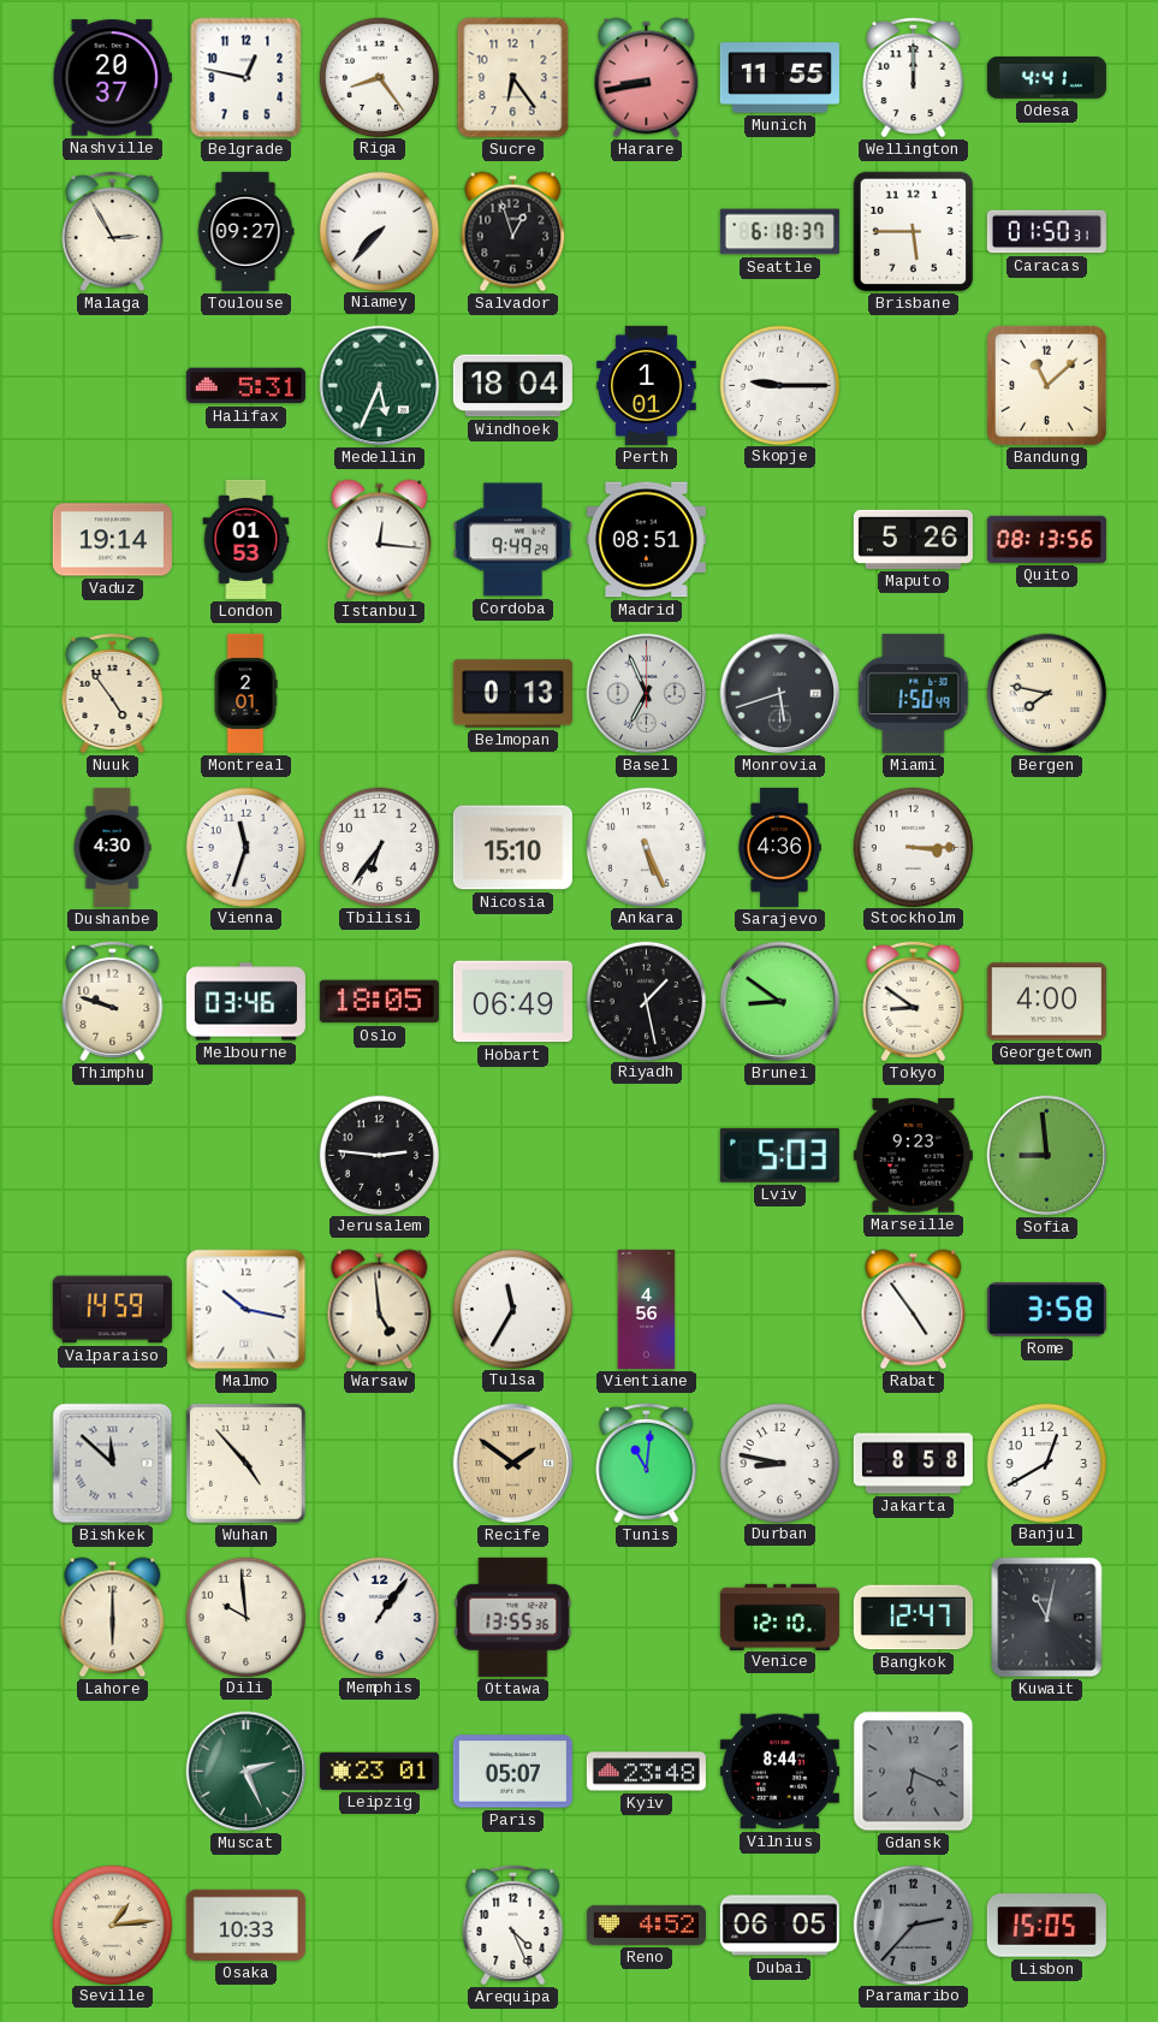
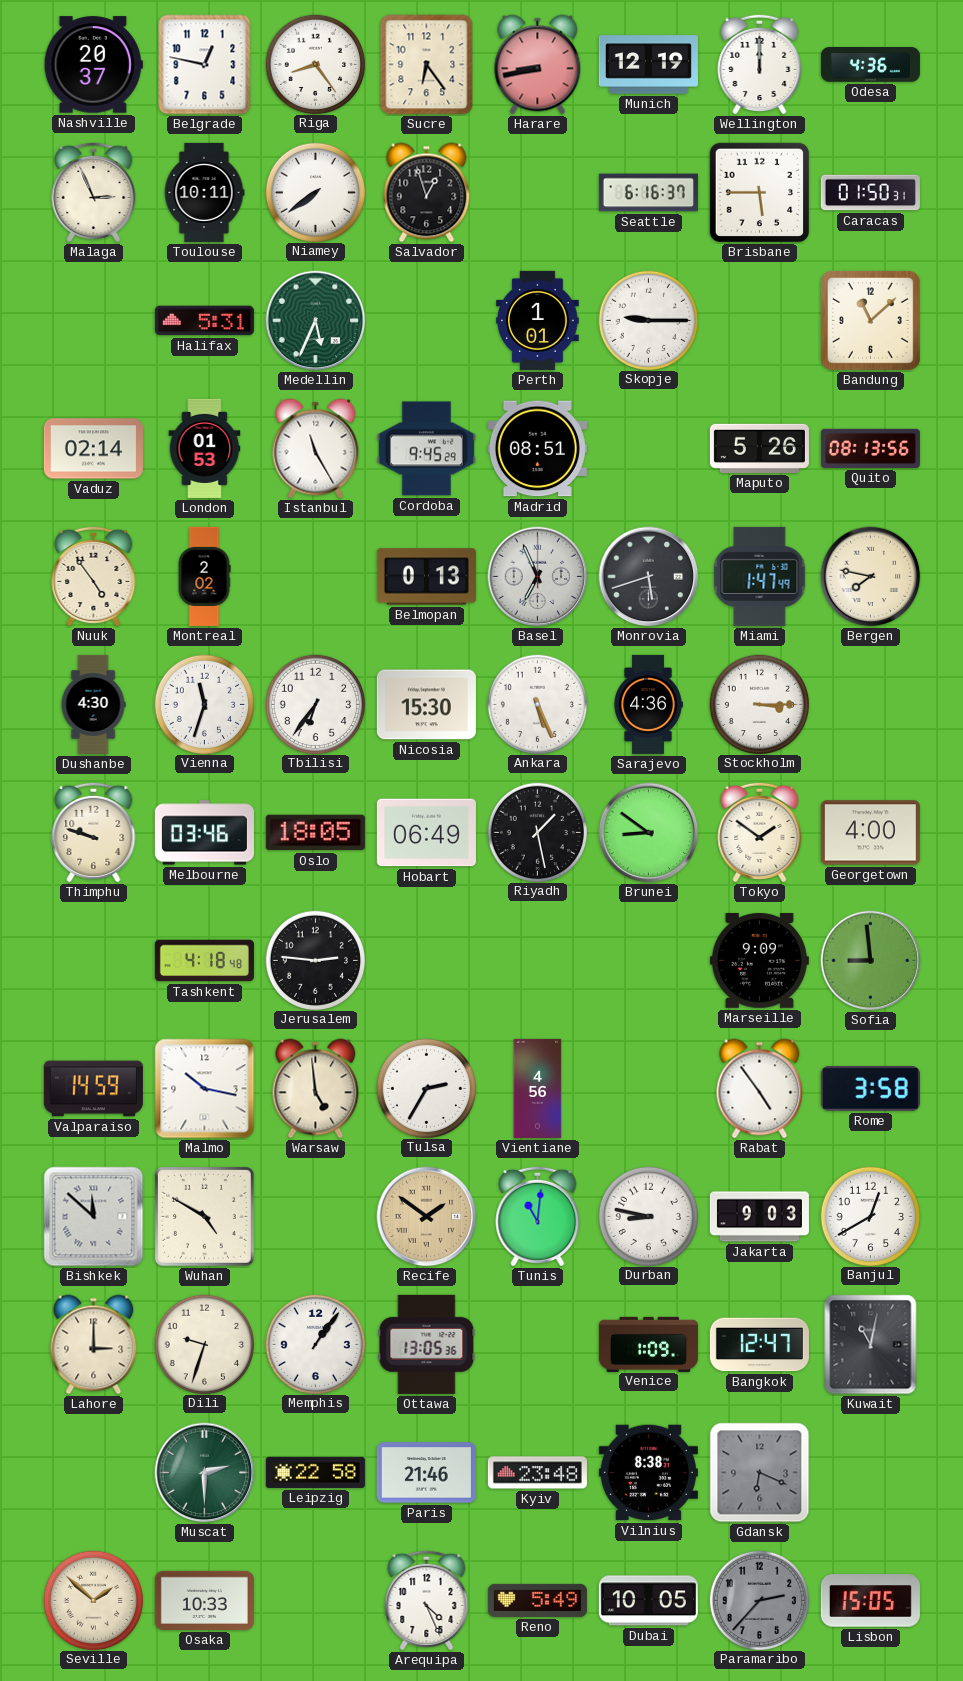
Munich: 11:55 -> 12:19
Odesa: 4:41 -> 4:36
Malaga: 2:55 -> 2:56
Toulouse: 09:27 -> 10:11
Niamey: 7:37 -> 7:39
Seattle: 6:18 -> 6:16
Windhoek: 18:04 -> none
Vaduz: 19:14 -> 02:14
Istanbul: 12:16 -> 11:25
Cordoba: 9:49 -> 9:45
Montreal: 2:01 -> 2:02
Miami: 1:50 -> 1:47
Nicosia: 15:10 -> 15:30
Tokyo: 8:51 -> 1:51
Tashkent: none -> 4:18
Lviv: 5:03 -> none
Marseille: 9:23 -> 9:09
Tulsa: 11:35 -> 2:35
Wuhan: 4:53 -> 4:50
Jakarta: 8:58 -> 9:03
Lahore: 6:00 -> 3:00
Dili: 9:59 -> 9:33
Ottawa: 13:55 -> 13:05
Venice: 12:10 -> 1:09
Muscat: 2:26 -> 2:30
Leipzig: 23:01 -> 22:58
Paris: 05:07 -> 21:46
Vilnius: 8:44 -> 8:38
Seville: 1:14 -> 1:52
Reno: 4:52 -> 5:49
Dubai: 06:05 -> 10:05
